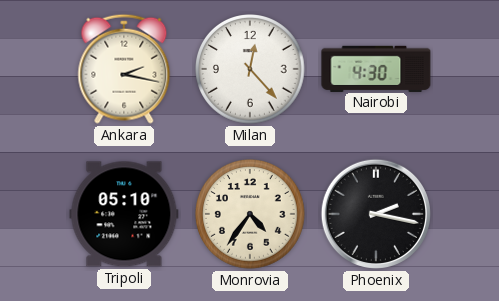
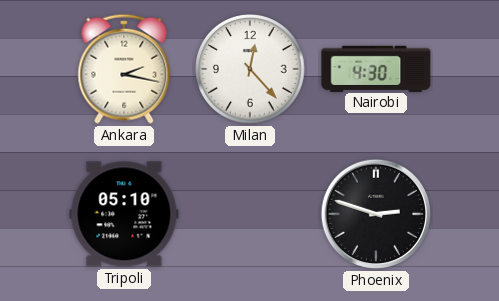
Monrovia: 4:36 -> none
Phoenix: 2:17 -> 2:48
